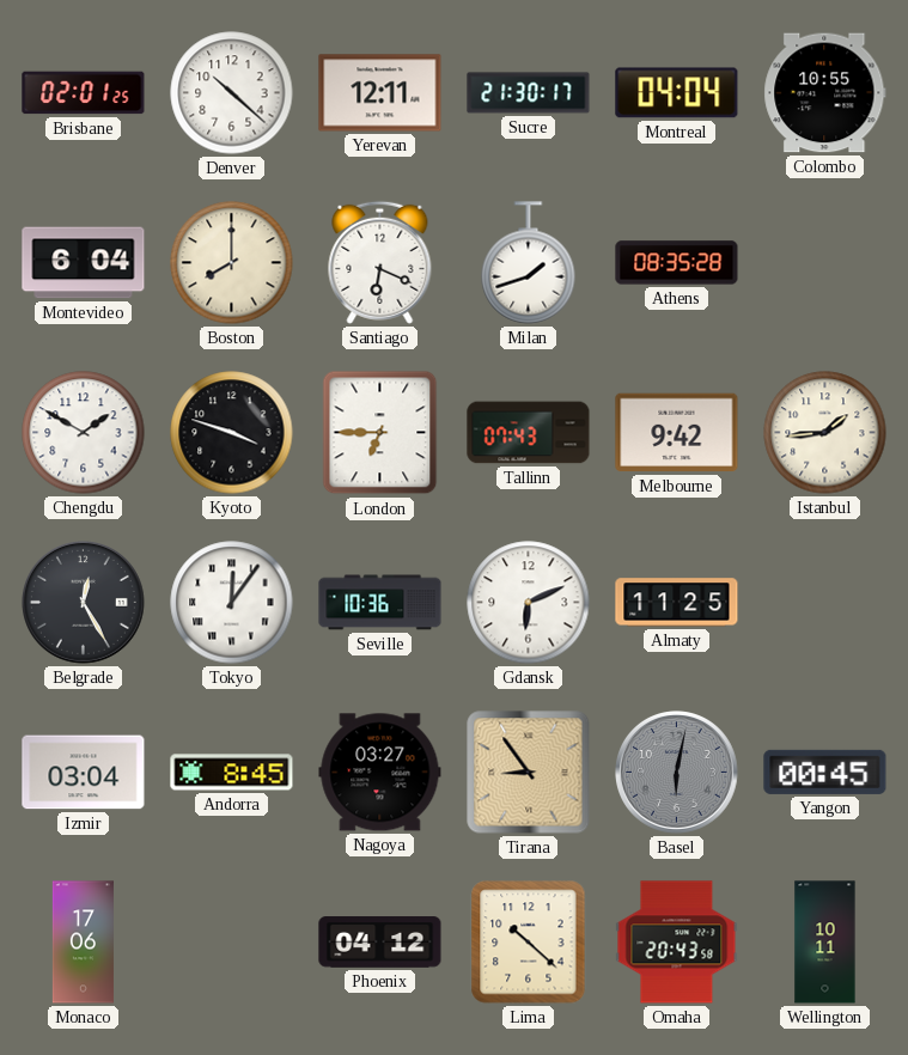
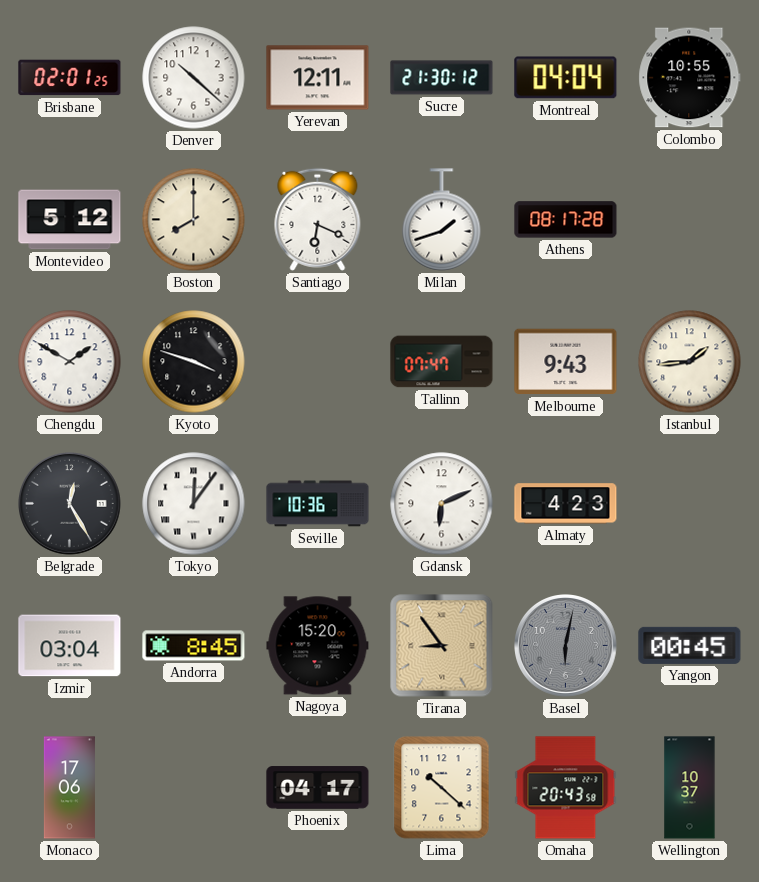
Sucre: 21:30:17 -> 21:30:12
Montevideo: 6:04 -> 5:12
Athens: 08:35 -> 08:17
London: 6:45 -> none
Tallinn: 07:43 -> 07:47
Melbourne: 9:42 -> 9:43
Almaty: 11:25 -> 4:23
Nagoya: 03:27 -> 15:20
Phoenix: 04:12 -> 04:17
Wellington: 10:11 -> 10:37
